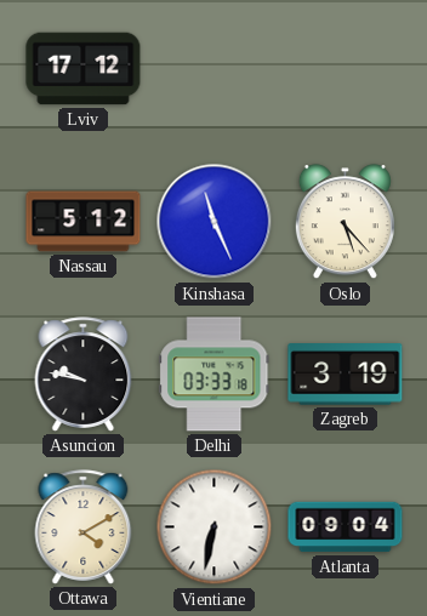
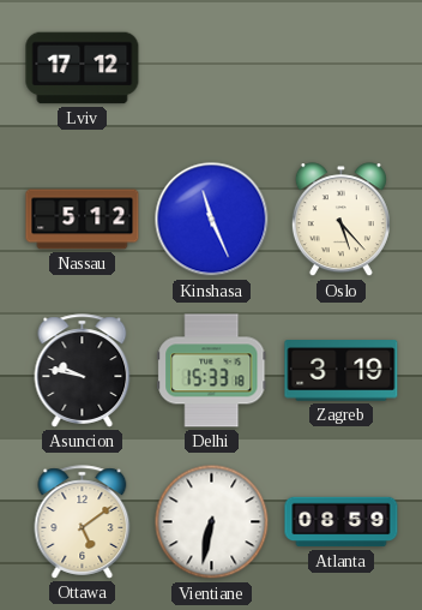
Delhi: 03:33 -> 15:33
Ottawa: 4:10 -> 5:09
Atlanta: 09:04 -> 08:59
